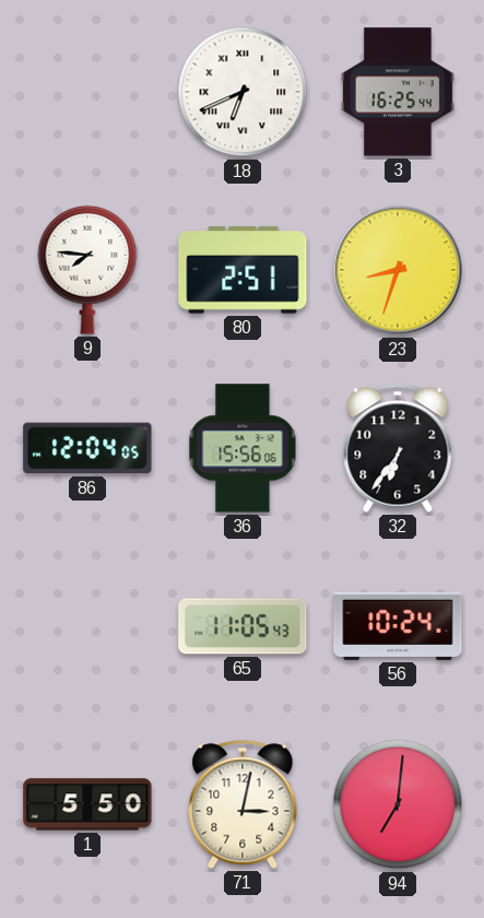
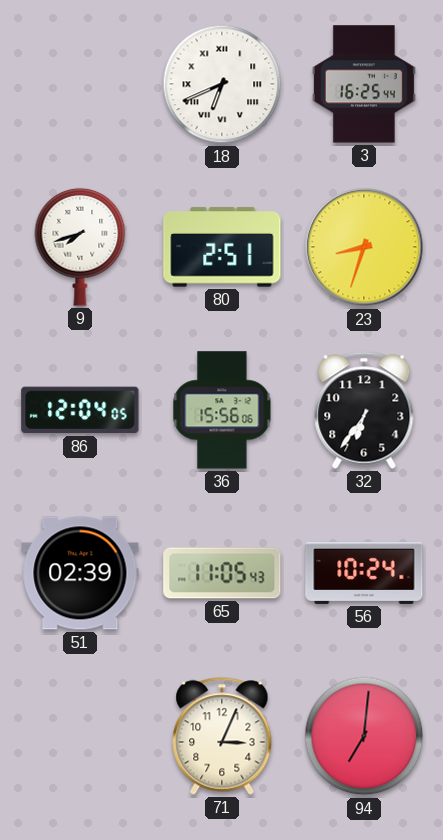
9: 7:46 -> 7:42
51: none -> 02:39
1: 5:50 -> none
71: 3:02 -> 3:04
